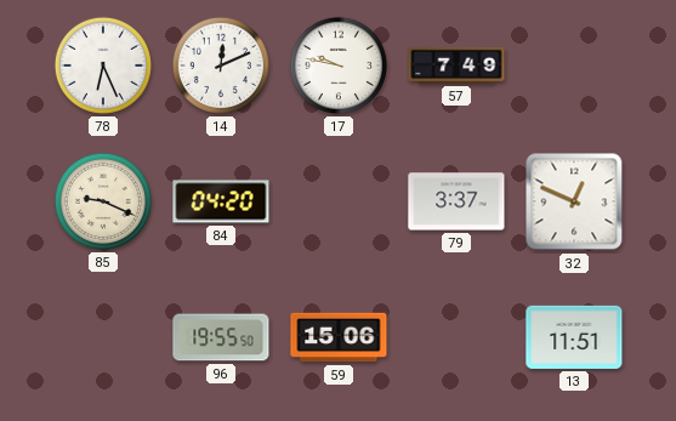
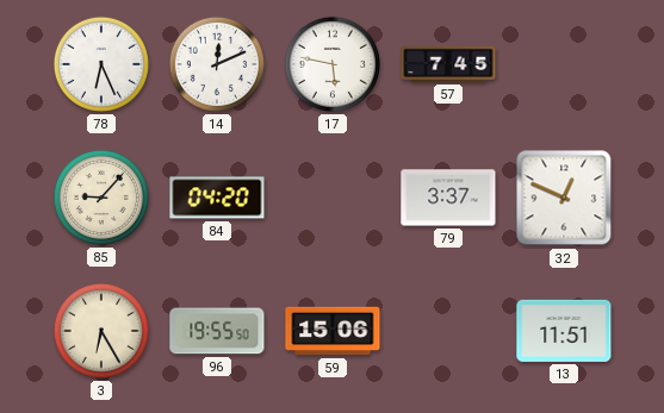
17: 9:47 -> 5:47
57: 7:49 -> 7:45
85: 9:19 -> 9:07
3: none -> 6:25
